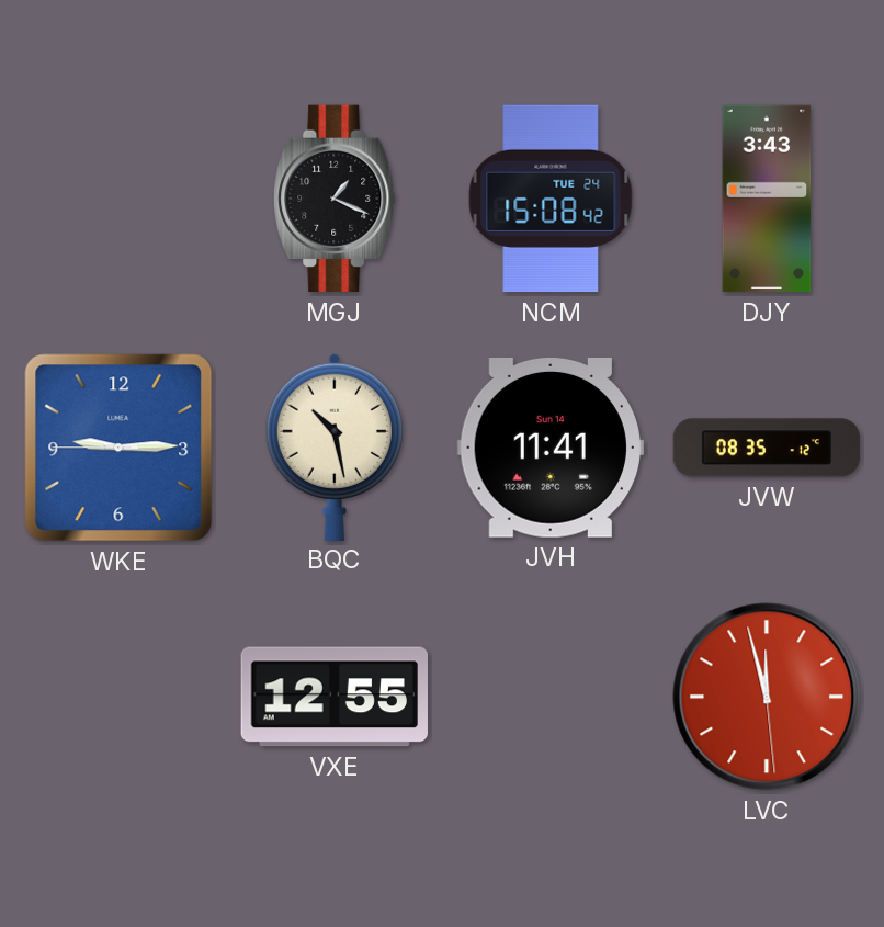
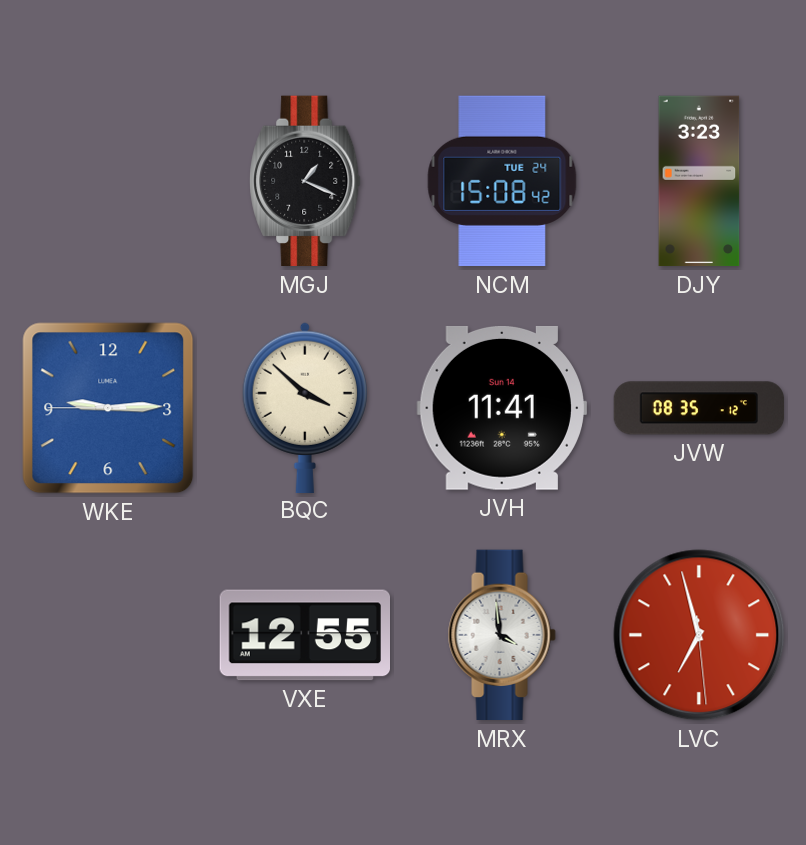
DJY: 3:43 -> 3:23
BQC: 10:28 -> 3:52
MRX: none -> 3:59
LVC: 11:57 -> 6:57
